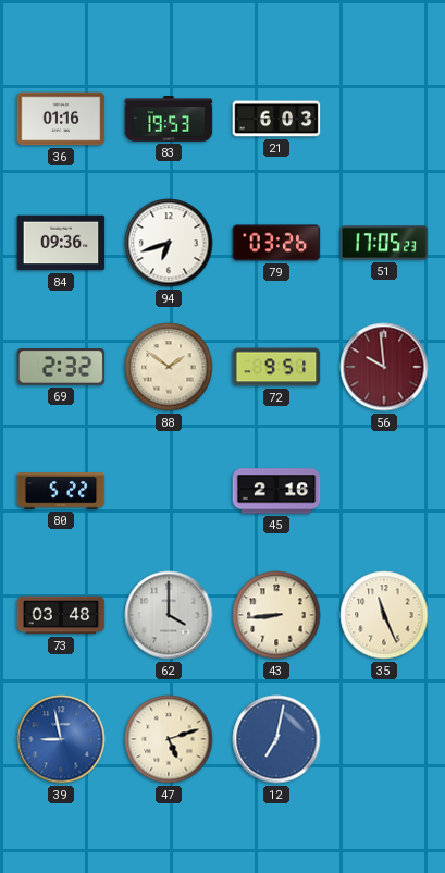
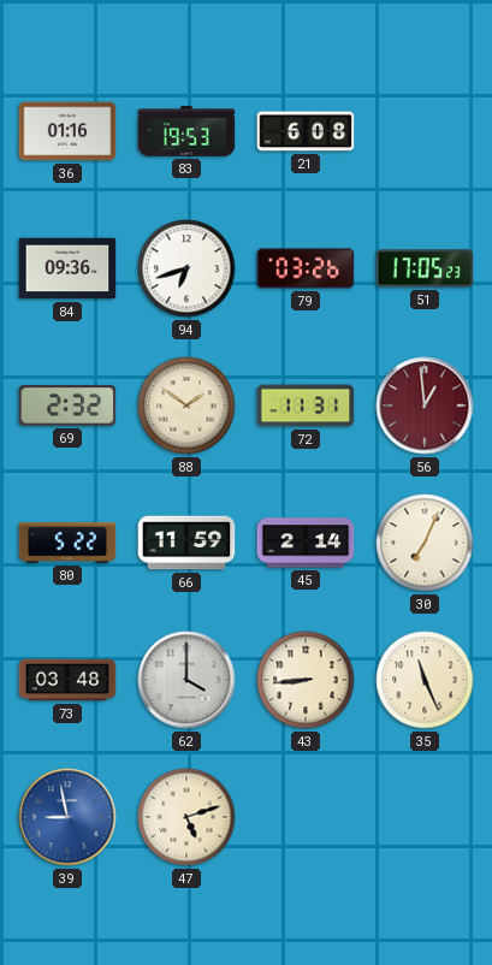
21: 6:03 -> 6:08
72: 9:51 -> 11:31
56: 9:59 -> 12:59
66: none -> 11:59
45: 2:16 -> 2:14
30: none -> 7:04
12: 7:02 -> none
